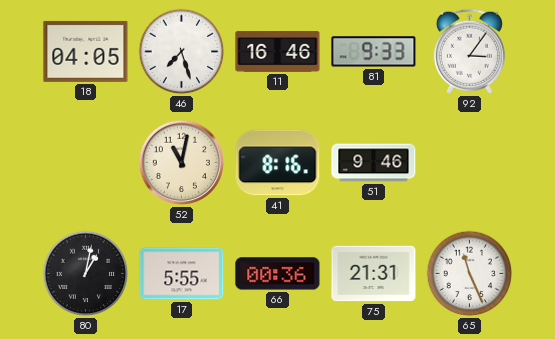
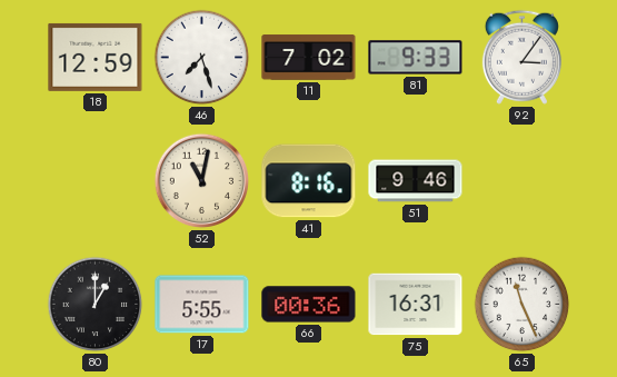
18: 04:05 -> 12:59
11: 16:46 -> 7:02
80: 1:02 -> 1:00
75: 21:31 -> 16:31
